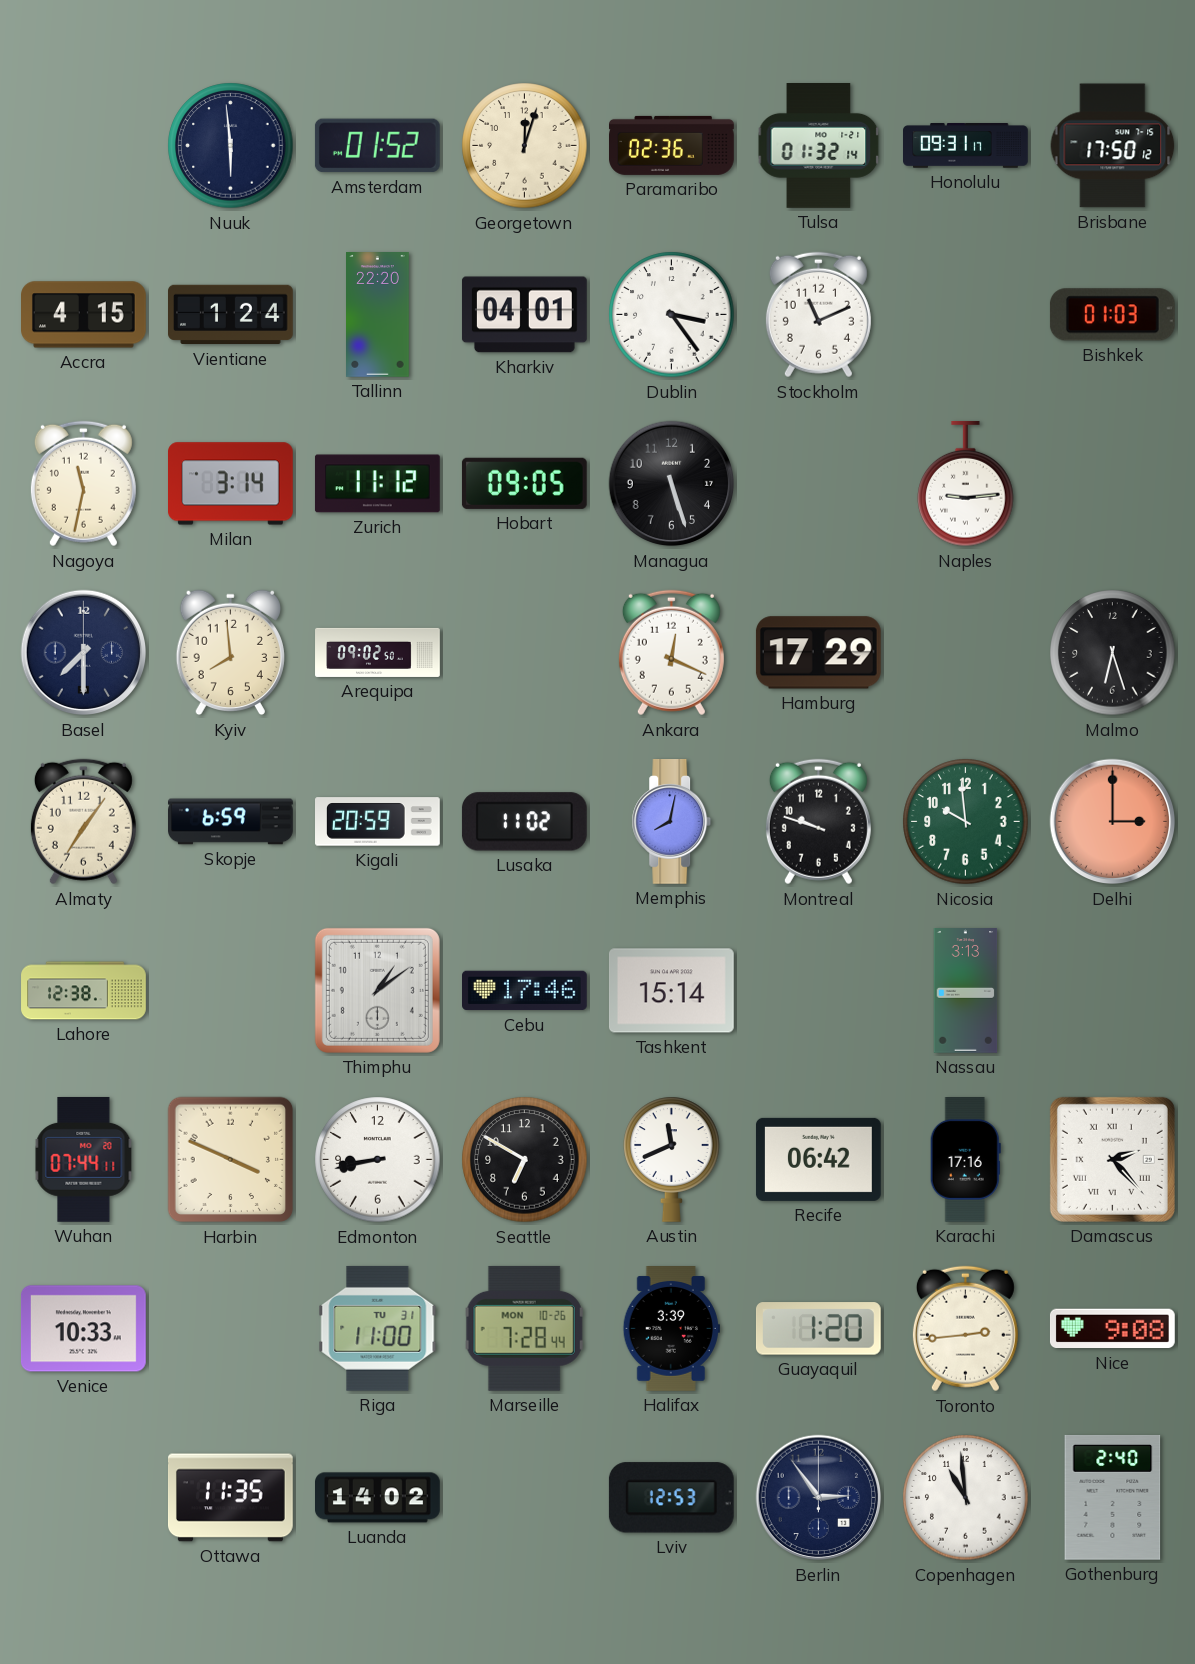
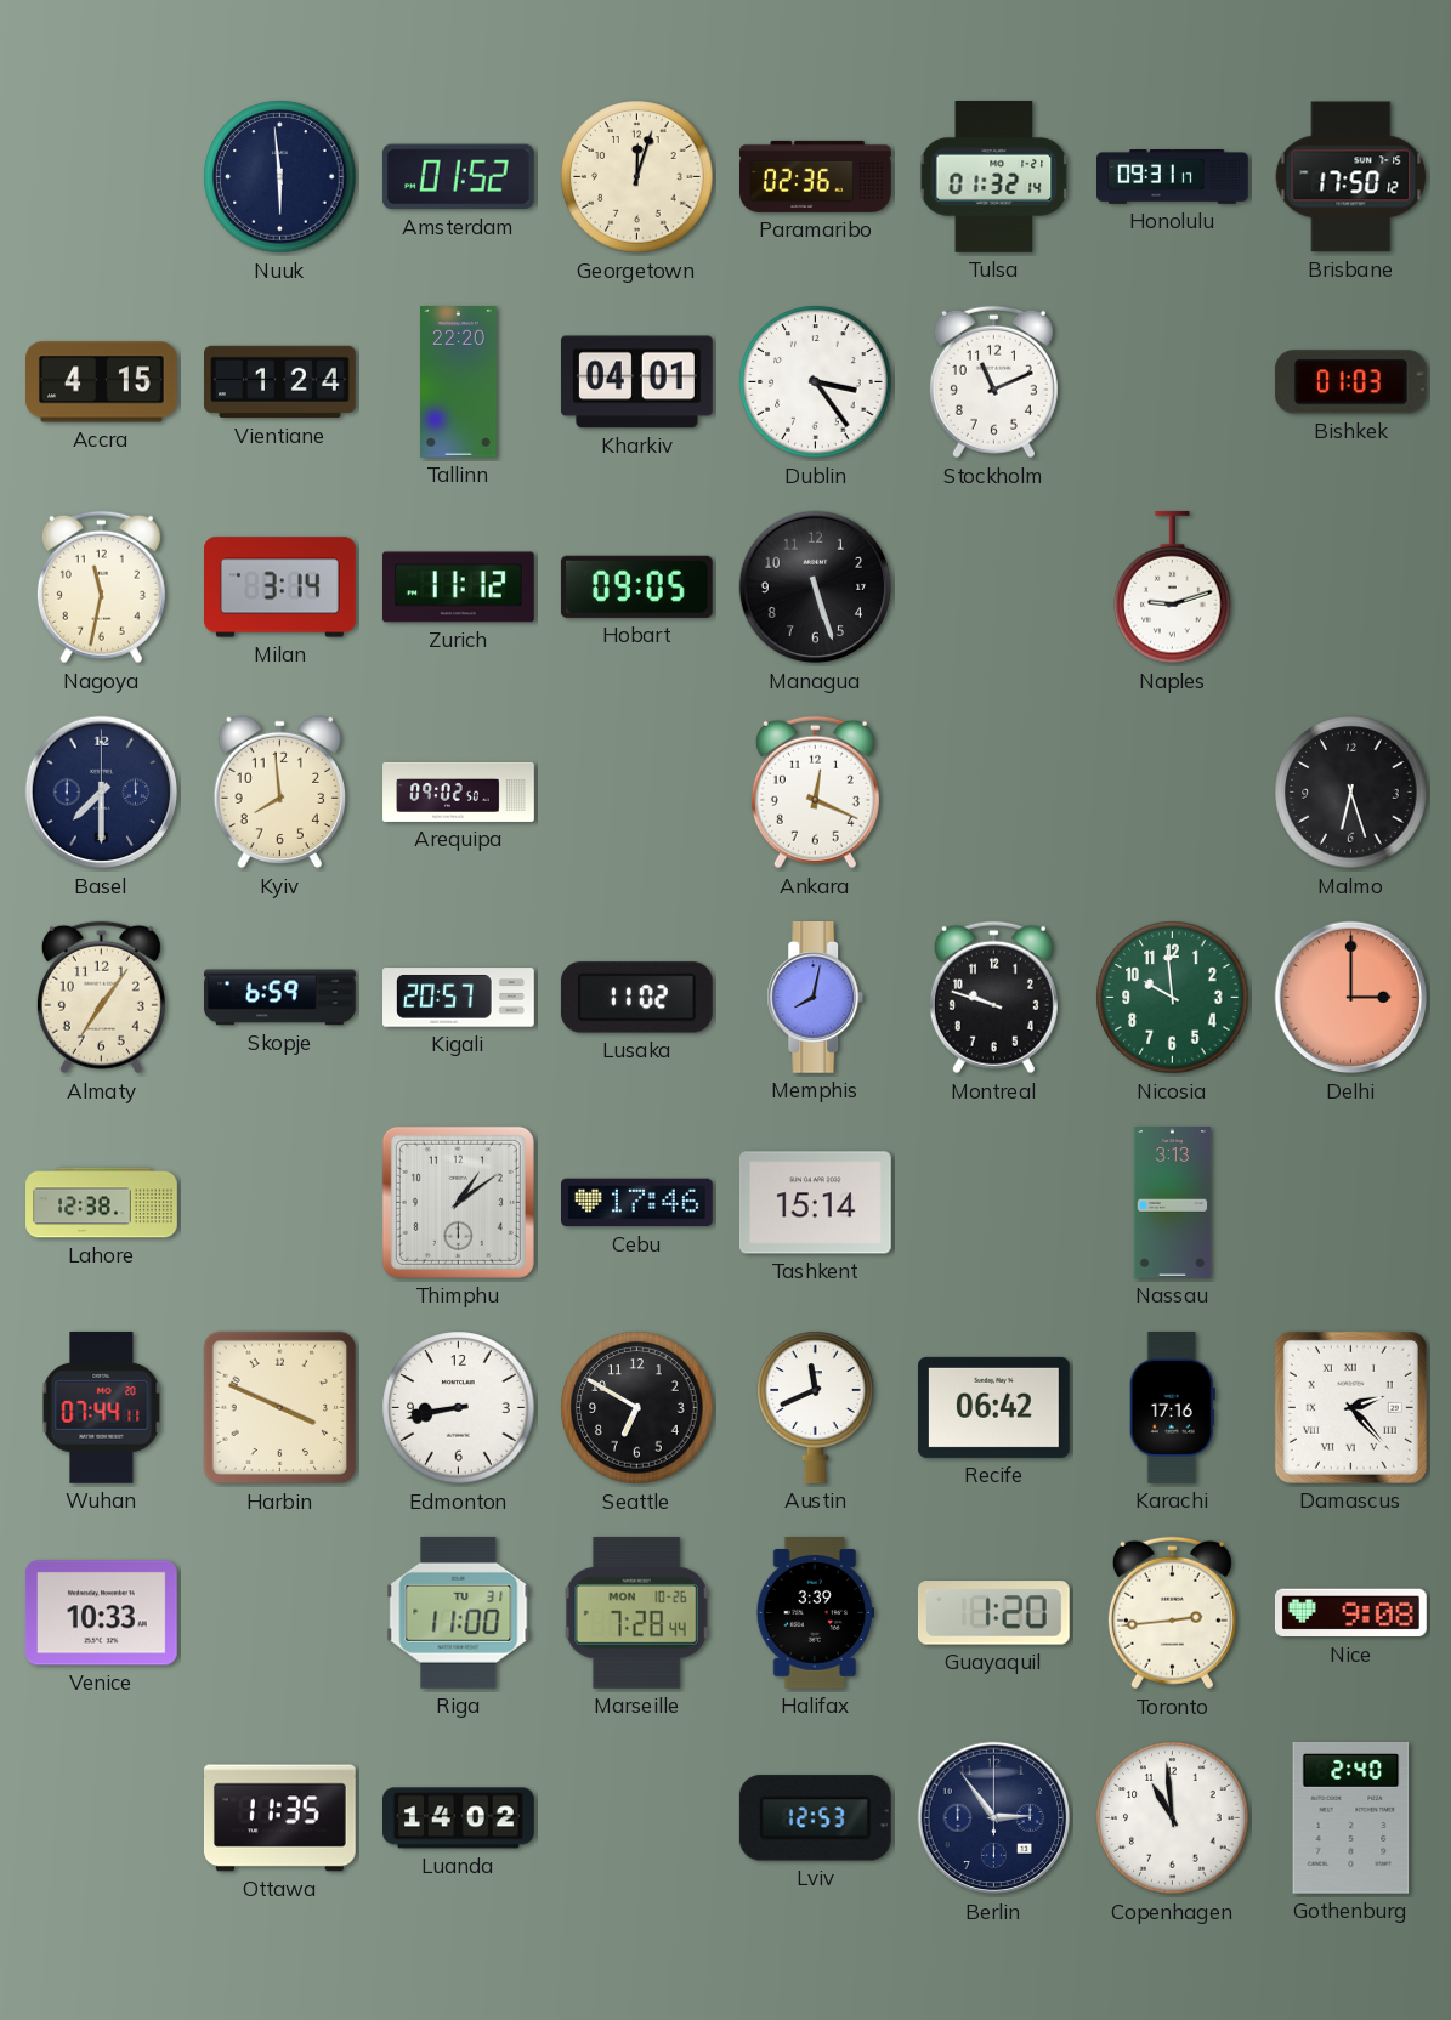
Naples: 9:14 -> 9:12
Hamburg: 17:29 -> none
Kigali: 20:59 -> 20:57
